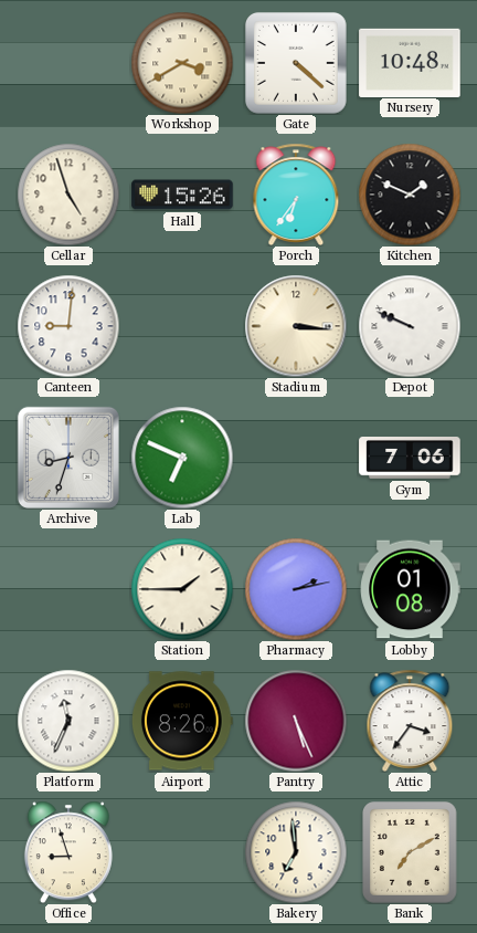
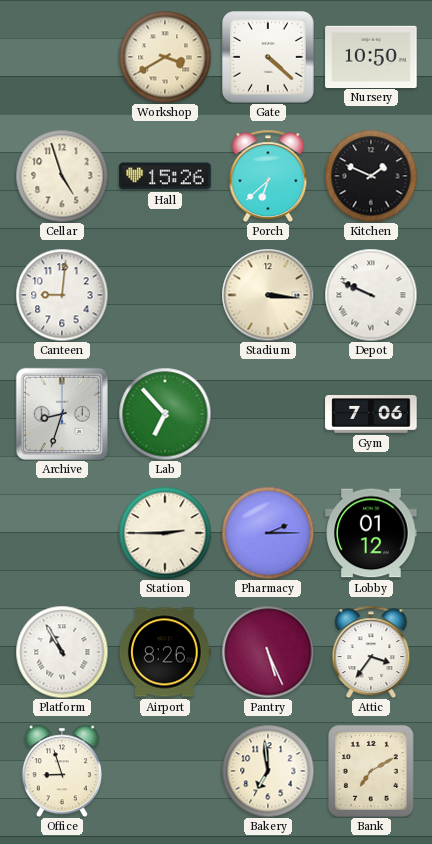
Nursery: 10:48 -> 10:50
Porch: 6:36 -> 6:38
Lab: 6:49 -> 6:53
Station: 1:45 -> 2:45
Pharmacy: 2:13 -> 2:15
Lobby: 01:08 -> 01:12
Platform: 11:34 -> 10:55
